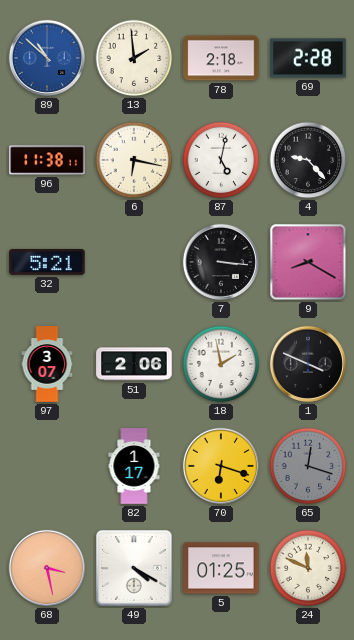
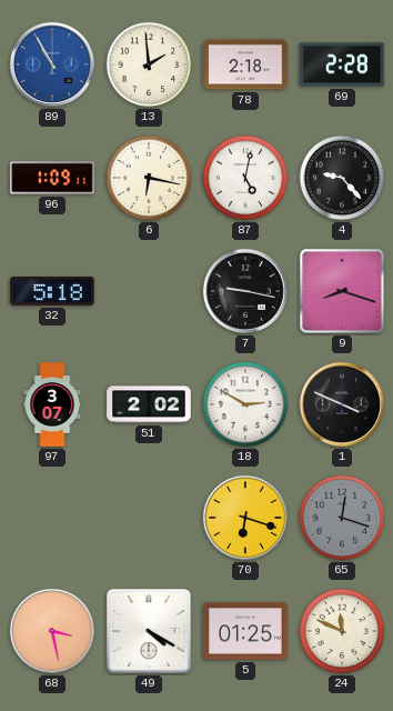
89: 10:52 -> 10:55
96: 11:38 -> 1:09
32: 5:21 -> 5:18
7: 3:16 -> 9:17
9: 8:20 -> 8:18
51: 2:06 -> 2:02
18: 1:58 -> 2:50
82: 1:17 -> none
